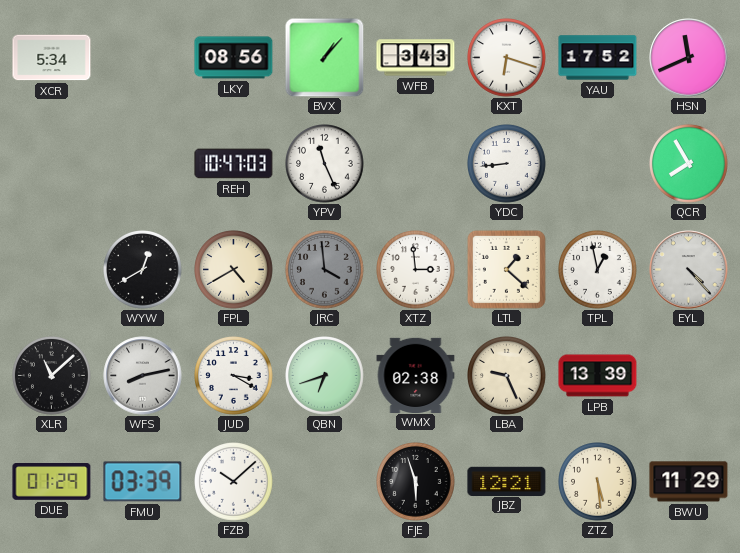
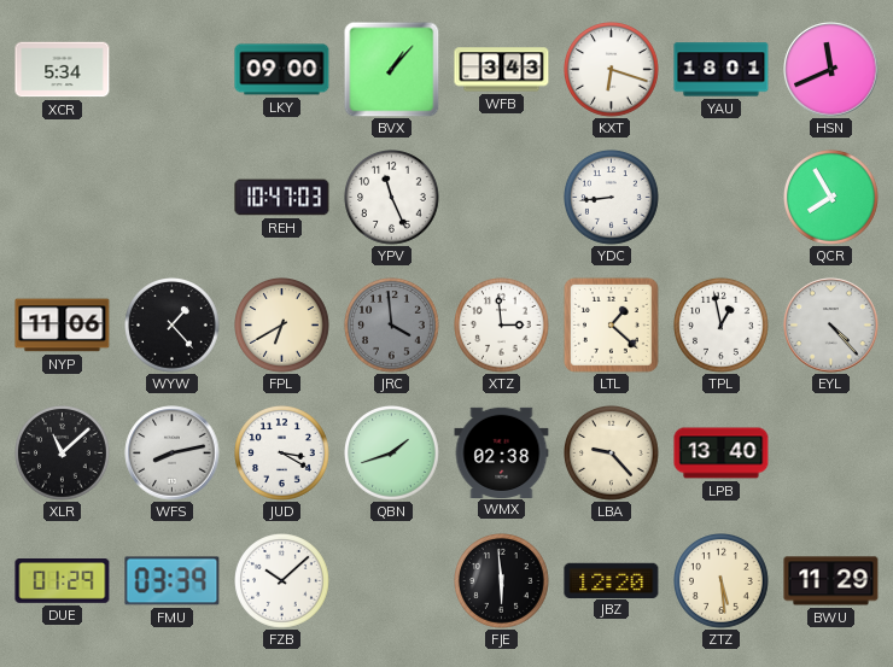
LKY: 08:56 -> 09:00
YAU: 17:52 -> 18:01
NYP: none -> 11:06
WYW: 12:40 -> 1:23
FPL: 4:40 -> 6:40
QBN: 6:42 -> 1:42
LBA: 9:26 -> 9:23
LPB: 13:39 -> 13:40
FJE: 5:57 -> 5:59
JBZ: 12:21 -> 12:20
